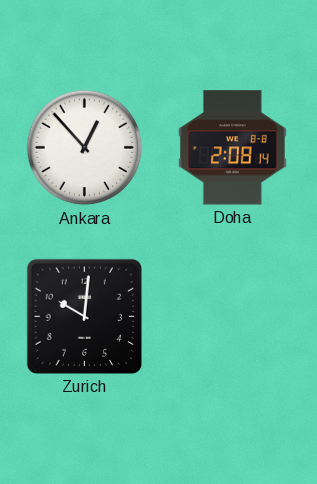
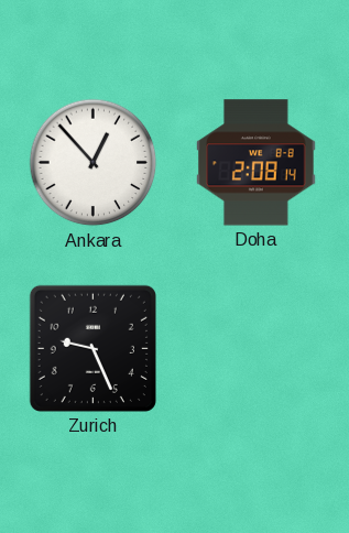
Zurich: 10:01 -> 9:26
